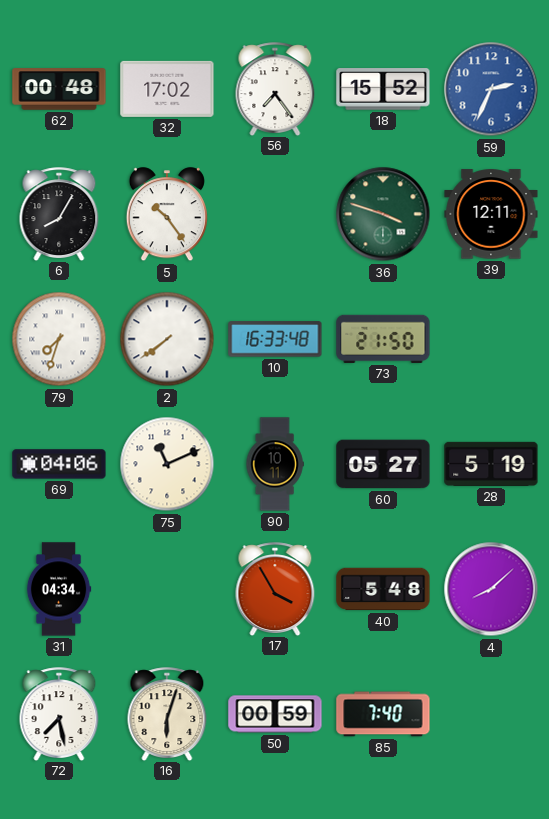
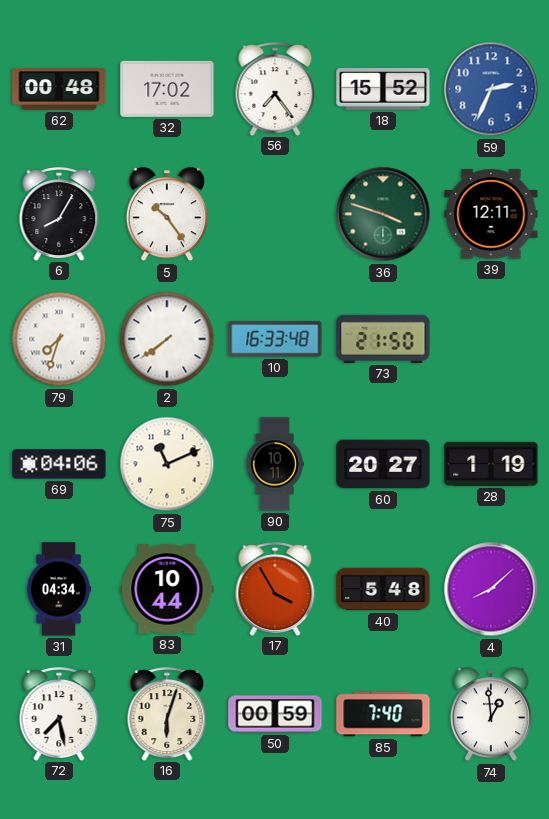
60: 05:27 -> 20:27
28: 5:19 -> 1:19
83: none -> 10:44
74: none -> 12:59
